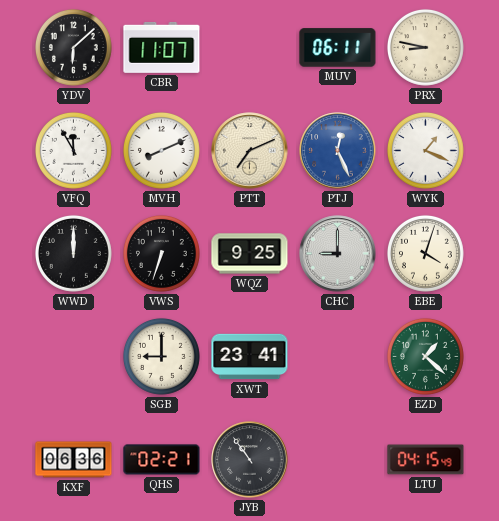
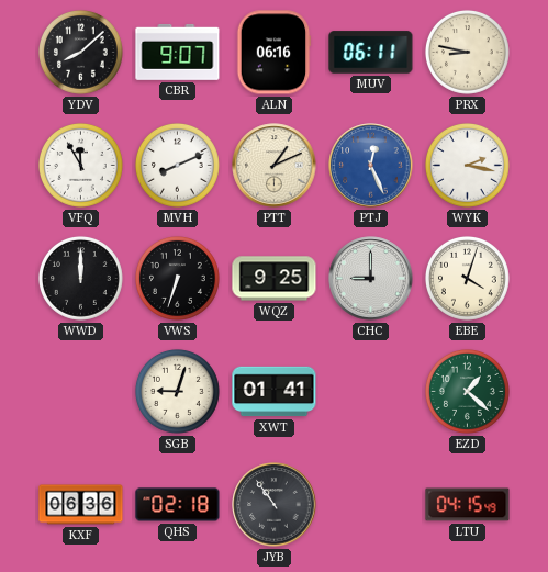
YDV: 6:08 -> 8:08
CBR: 11:07 -> 9:07
ALN: none -> 06:16
PTT: 7:11 -> 1:11
WYK: 1:19 -> 2:17
SGB: 9:00 -> 9:03
XWT: 23:41 -> 01:41
QHS: 02:21 -> 02:18
